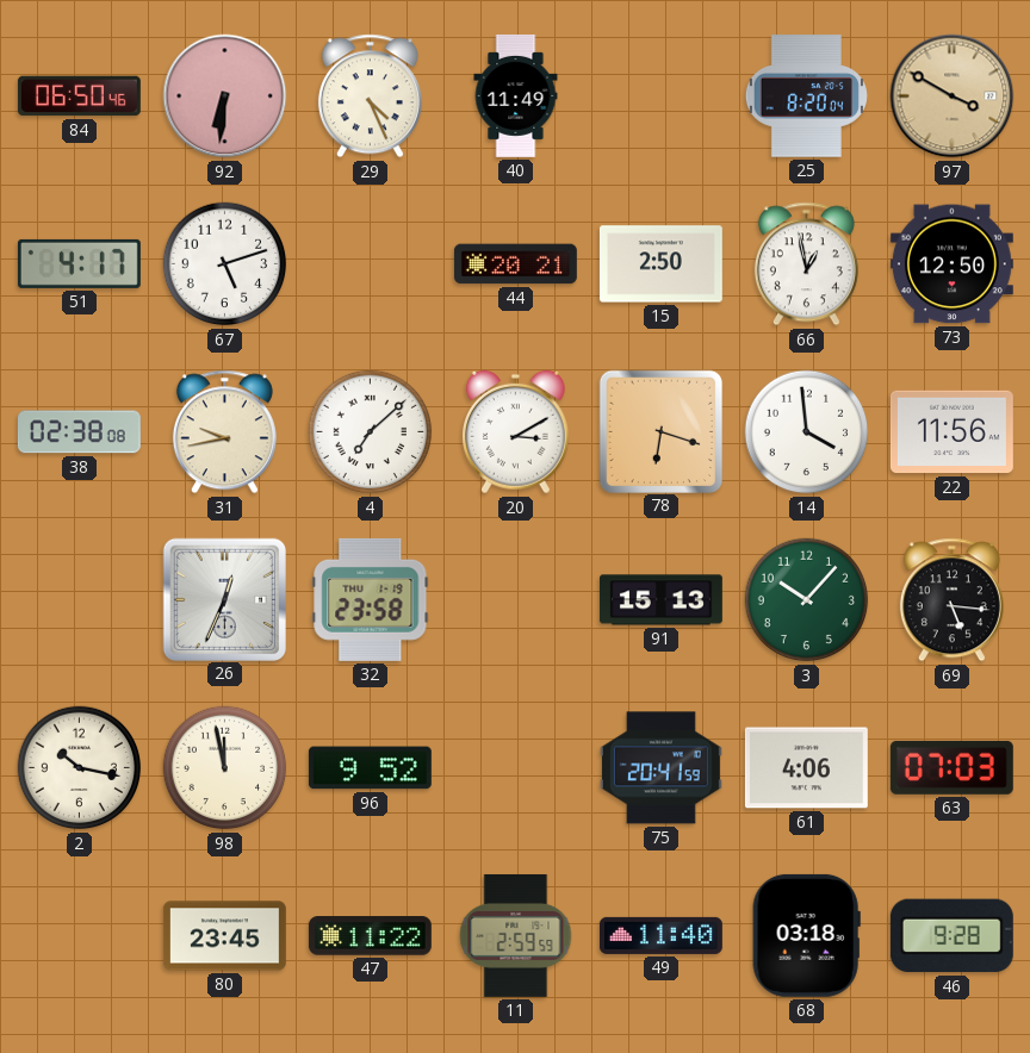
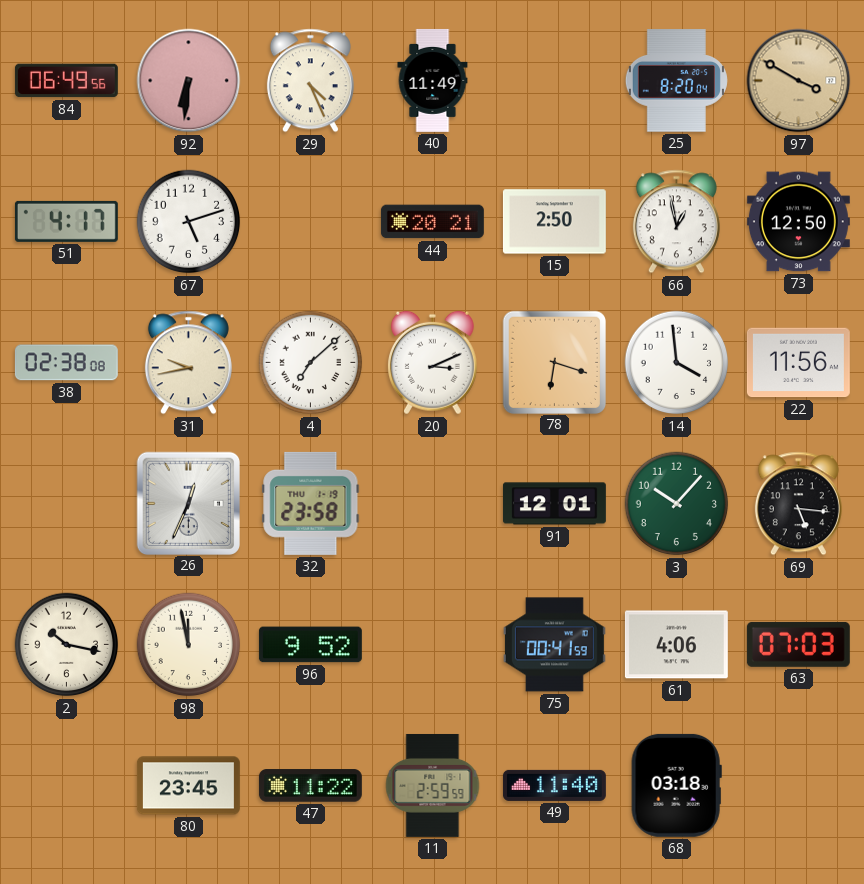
84: 06:50 -> 06:49
20: 3:10 -> 3:11
91: 15:13 -> 12:01
75: 20:41 -> 00:41
46: 9:28 -> none
